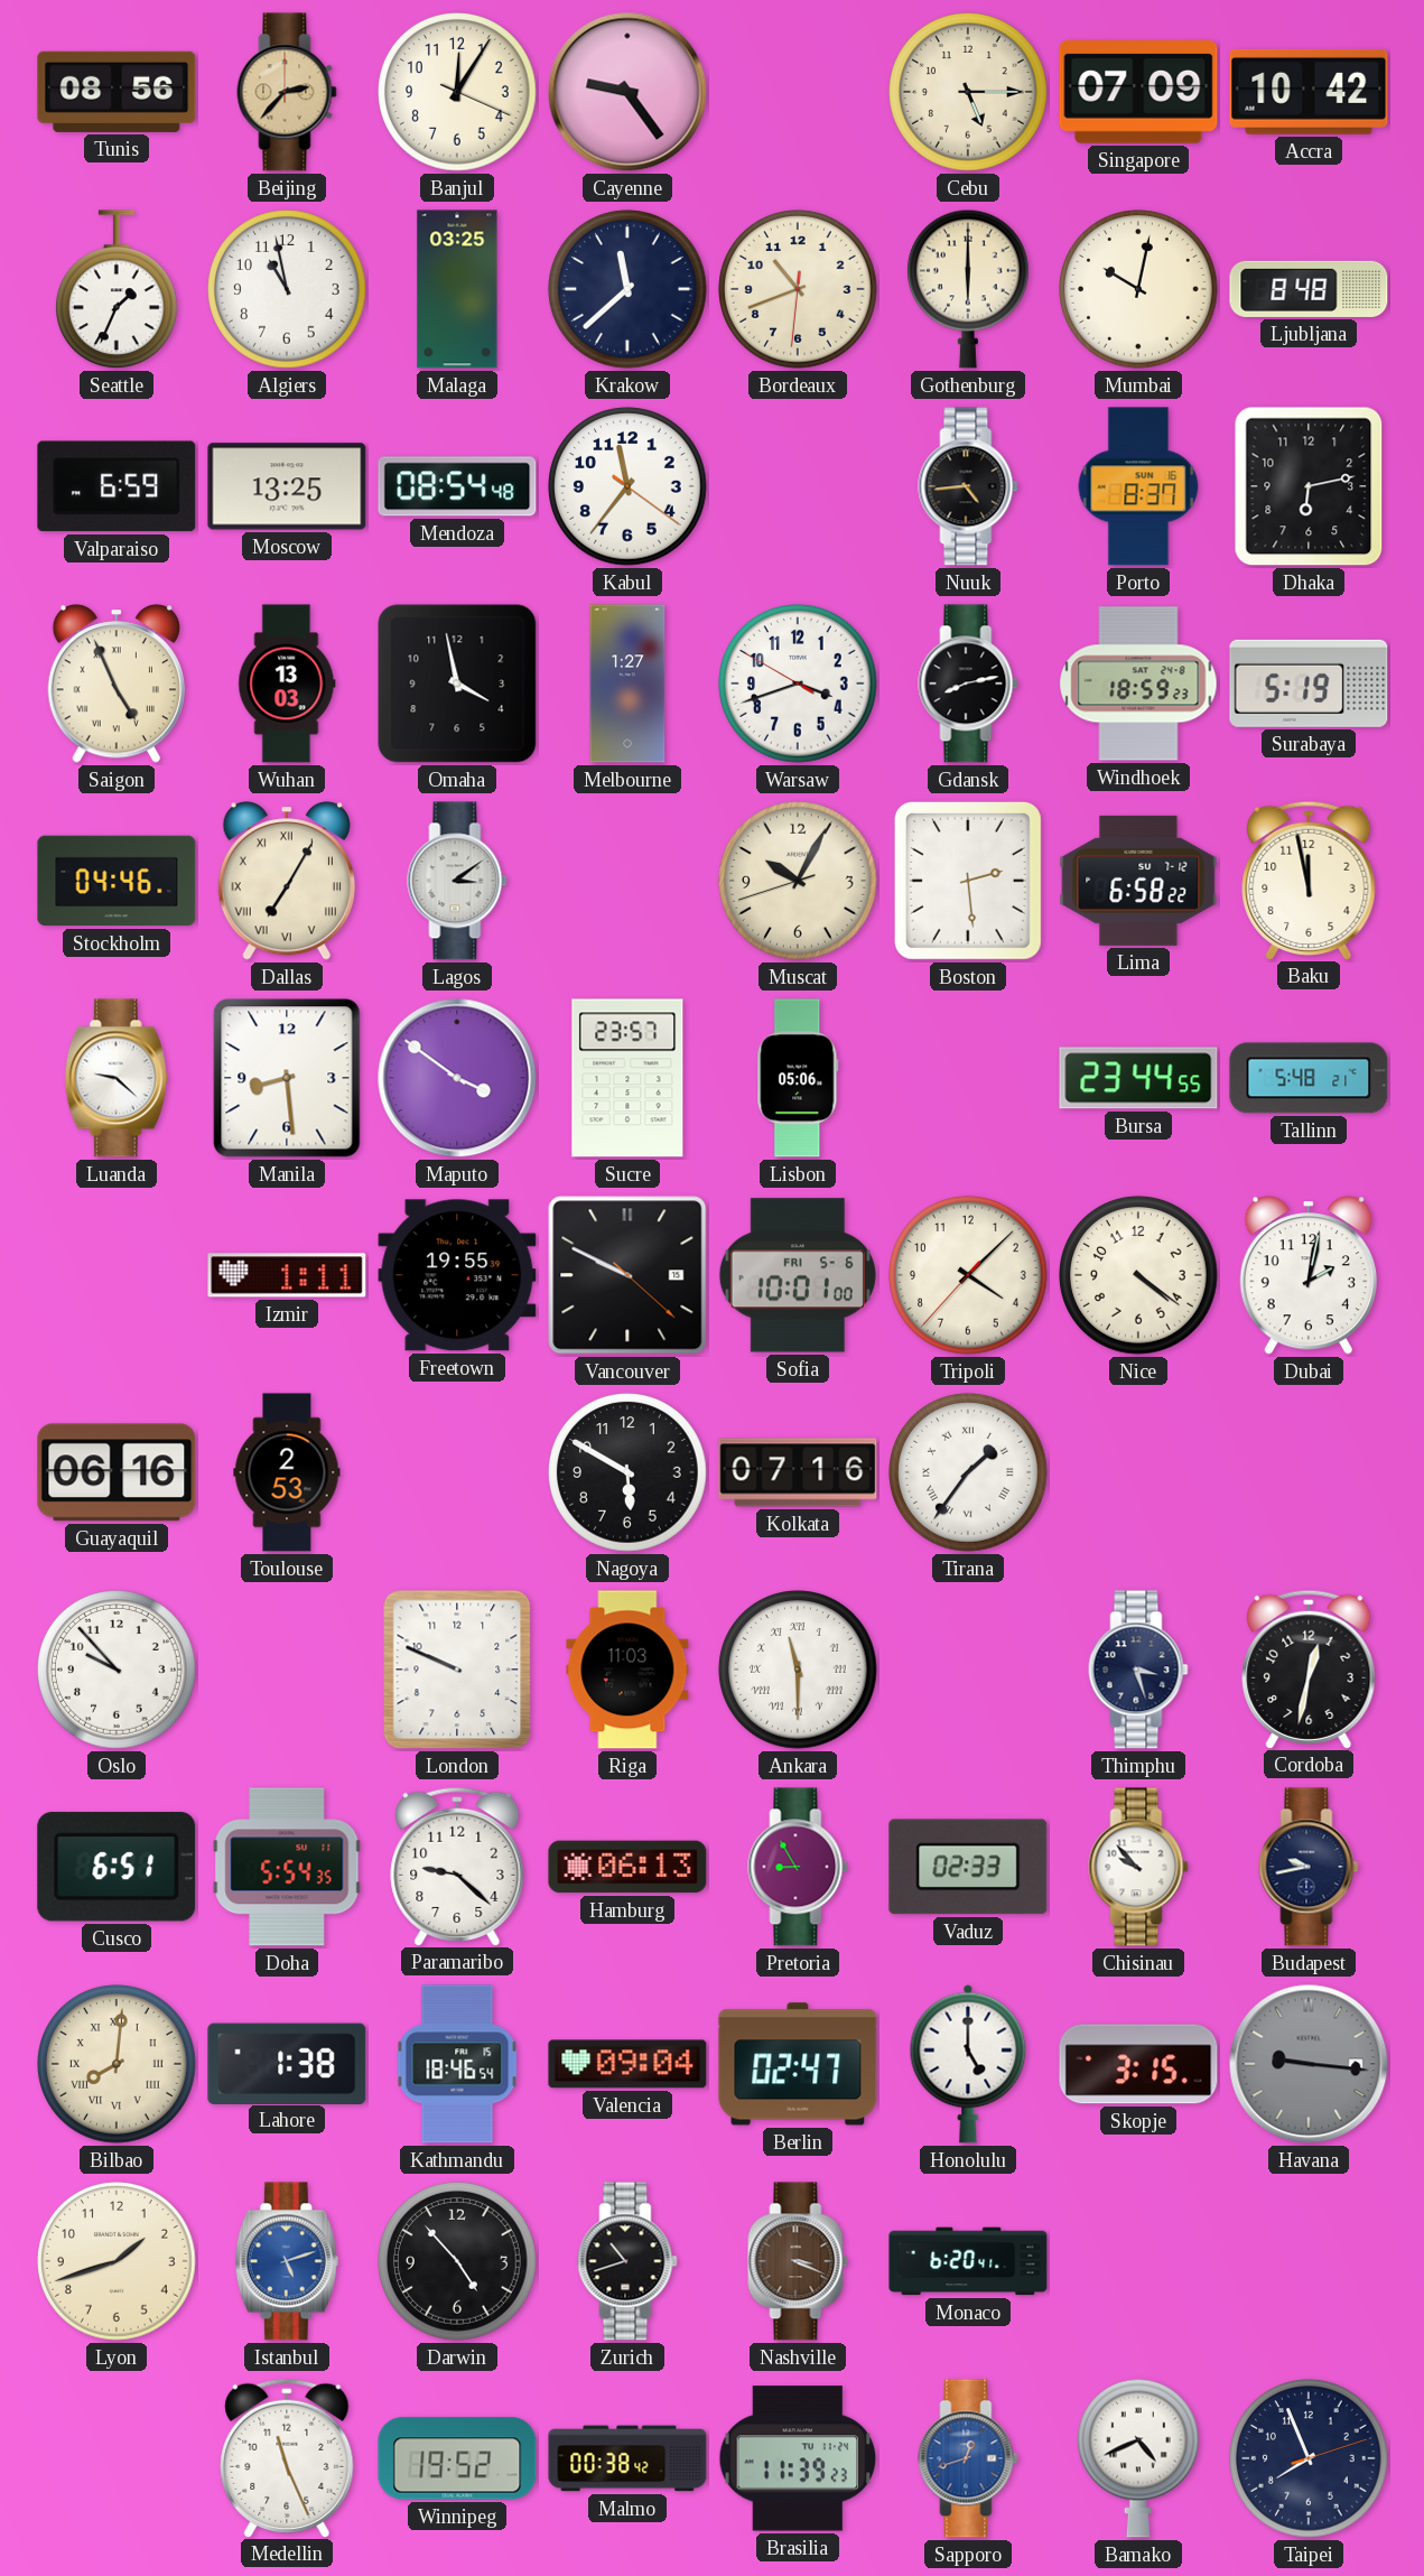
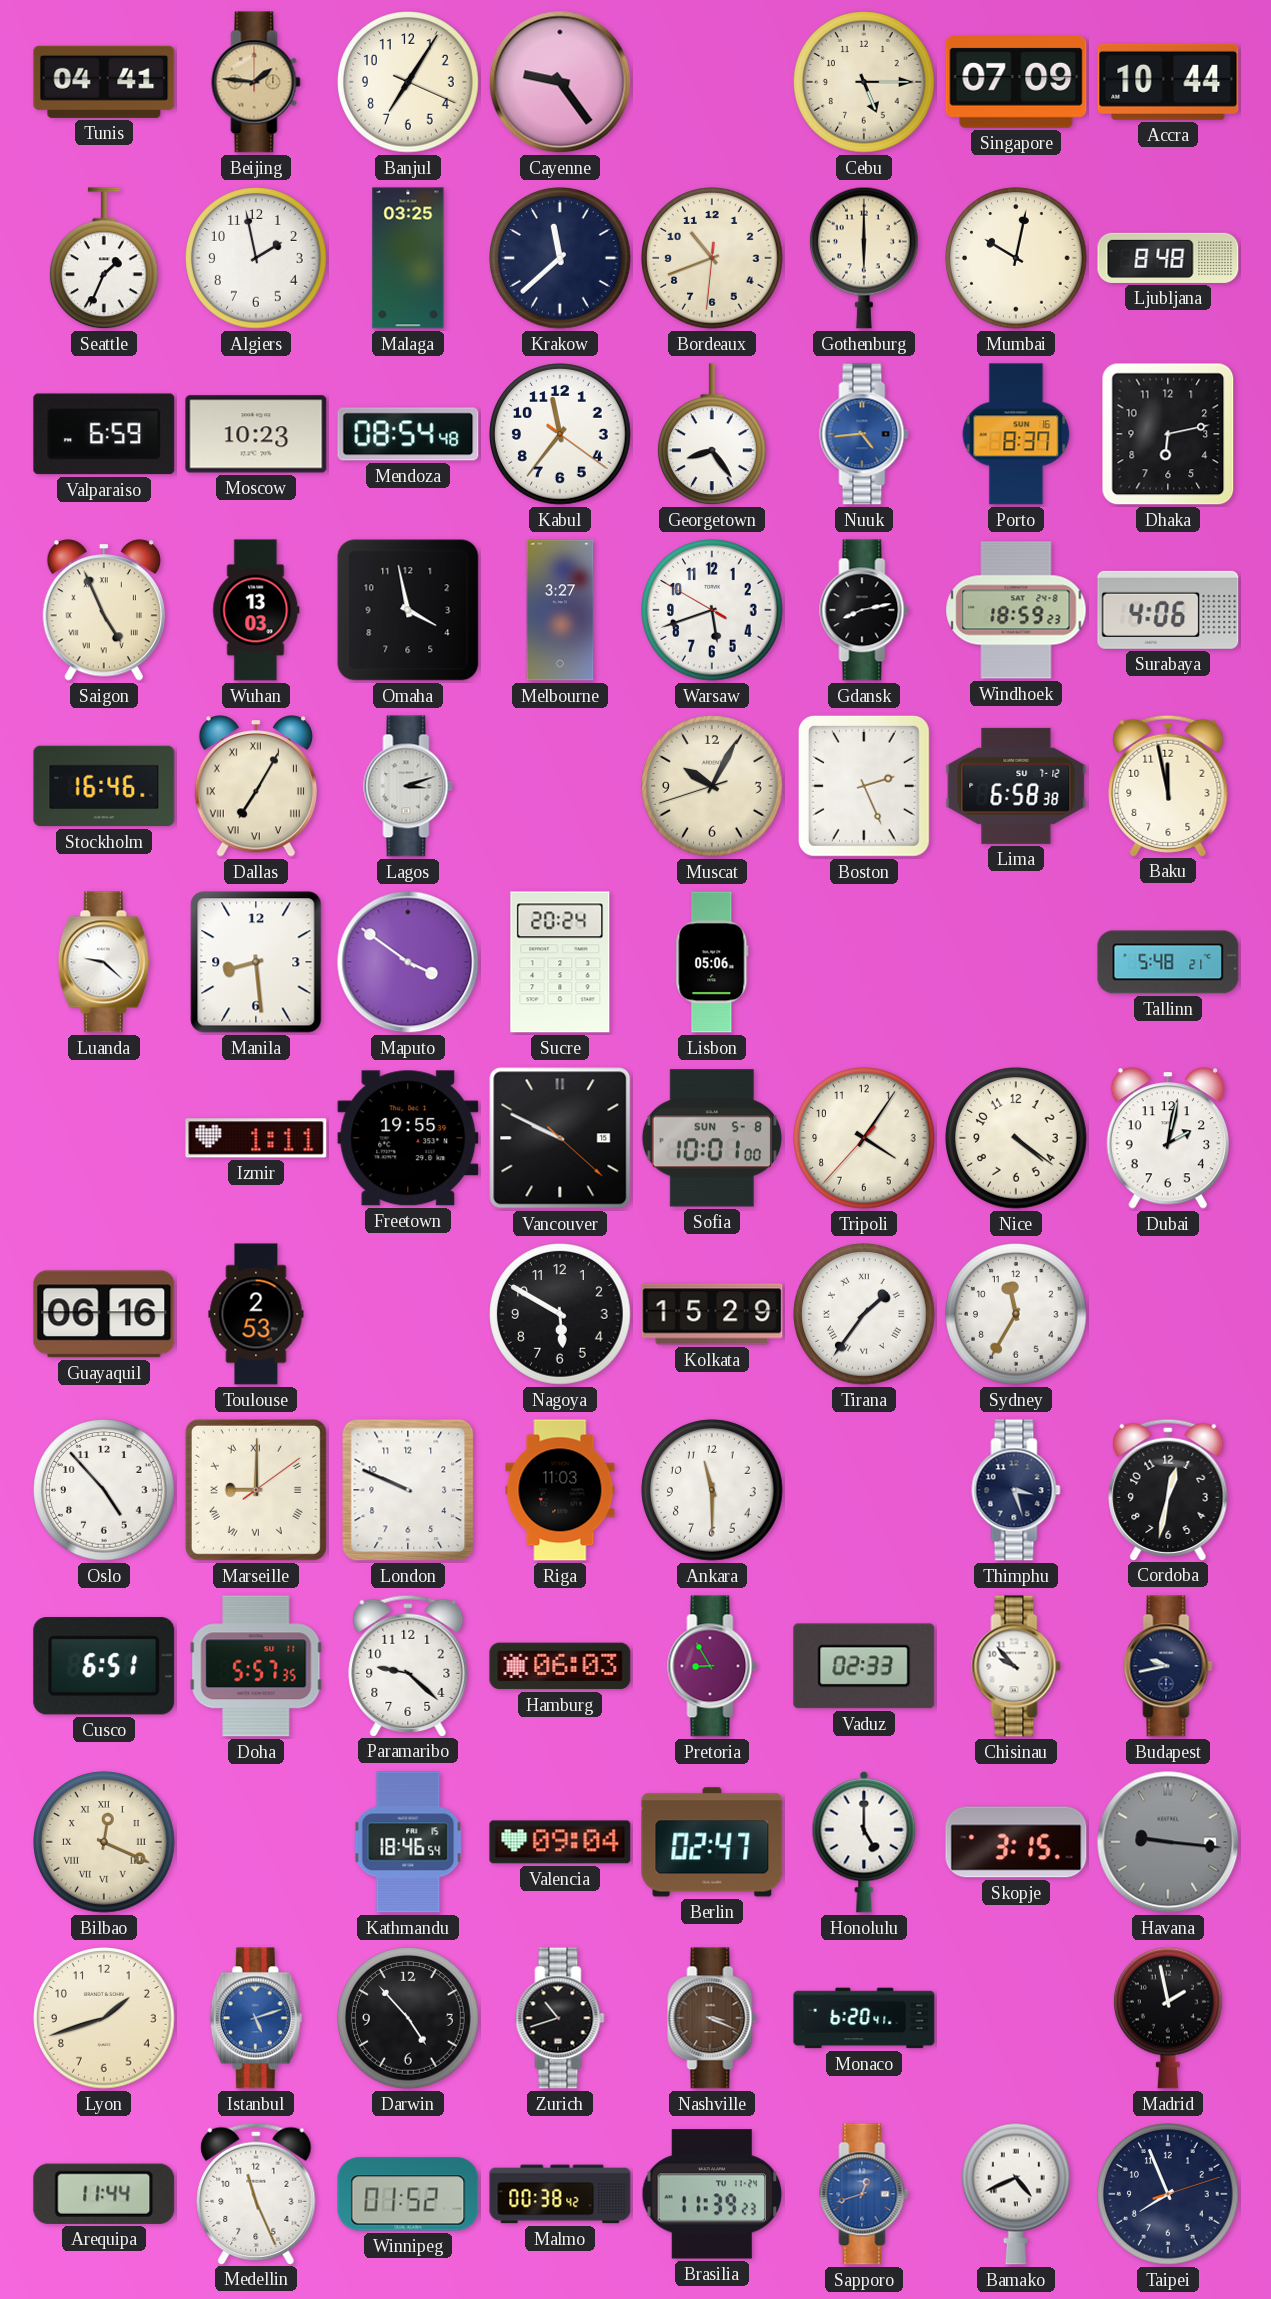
Tunis: 08:56 -> 04:41
Beijing: 2:37 -> 1:46
Banjul: 12:05 -> 7:05
Accra: 10:42 -> 10:44
Algiers: 10:58 -> 1:58
Moscow: 13:25 -> 10:23
Georgetown: none -> 8:24
Nuuk dial: black -> blue
Melbourne: 1:27 -> 3:27
Warsaw: 3:41 -> 5:41
Surabaya: 5:19 -> 4:06
Stockholm: 04:46 -> 16:46
Lagos: 3:09 -> 3:12
Boston: 2:29 -> 2:26
Lima: 6:58:22 -> 6:58:38
Sucre: 23:57 -> 20:24
Bursa: 23:44 -> none
Sofia date: FRI 5-6 -> SUN 5-8
Tripoli: 4:07 -> 4:05
Kolkata: 07:16 -> 15:29
Sydney: none -> 11:35
Oslo: 9:53 -> 4:53
Marseille: none -> 9:00
Ankara numerals: Roman -> Arabic
Doha: 5:54 -> 5:57
Hamburg: 06:13 -> 06:03
Bilbao: 8:01 -> 12:19
Lahore: 1:38 -> none
Madrid: none -> 1:58
Arequipa: none -> 11:44
Winnipeg: 19:52 -> 01:52
